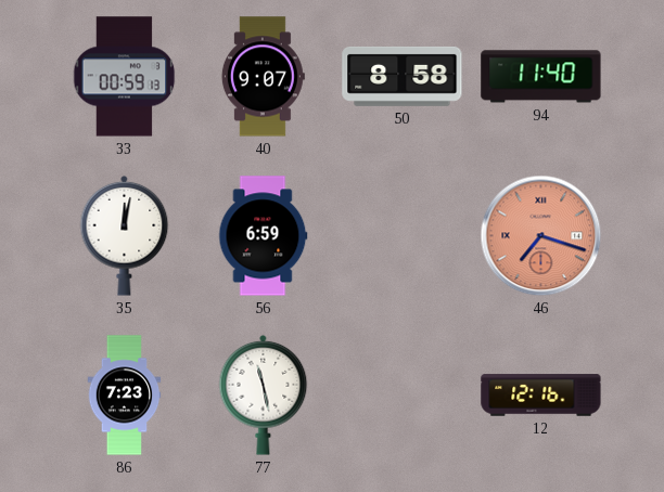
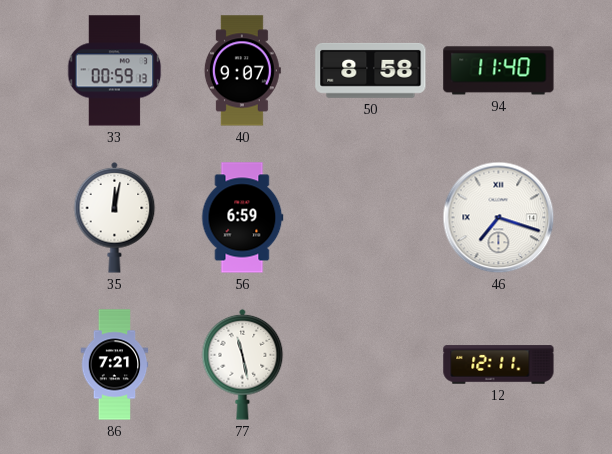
46 dial: salmon -> white
86: 7:23 -> 7:21
12: 12:16 -> 12:11
